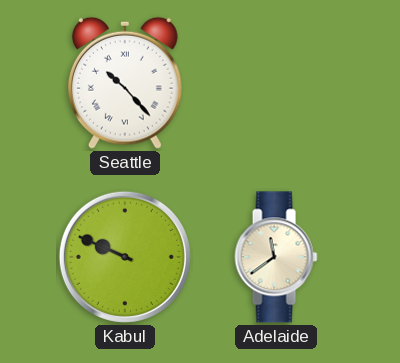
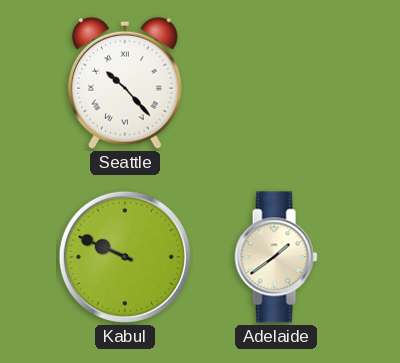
Adelaide: 11:39 -> 1:39
